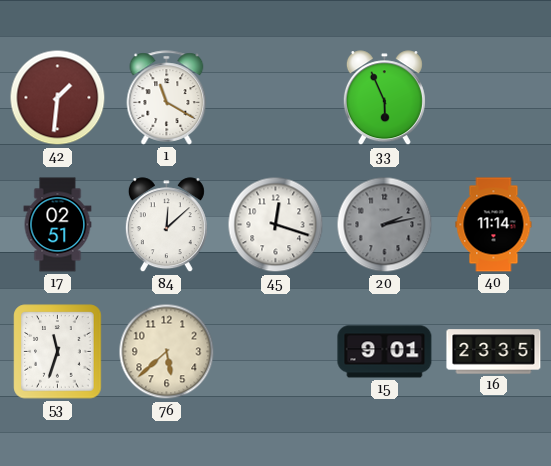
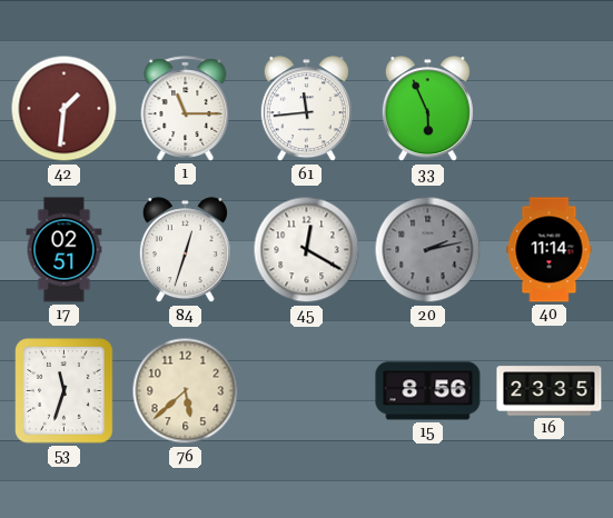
1: 11:20 -> 11:15
61: none -> 11:44
84: 12:08 -> 12:33
45: 12:18 -> 12:20
15: 9:01 -> 8:56
